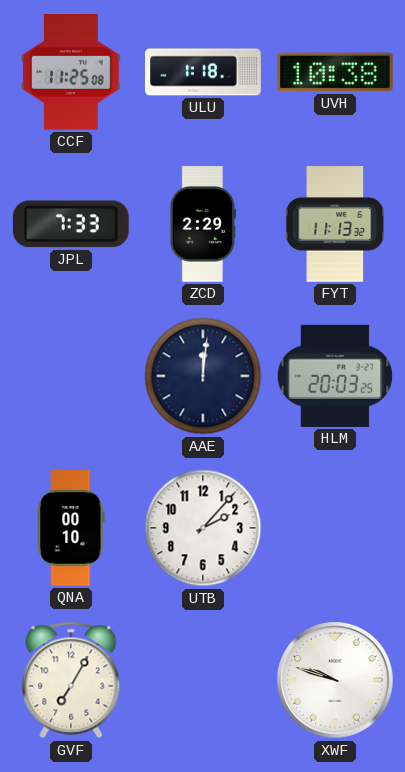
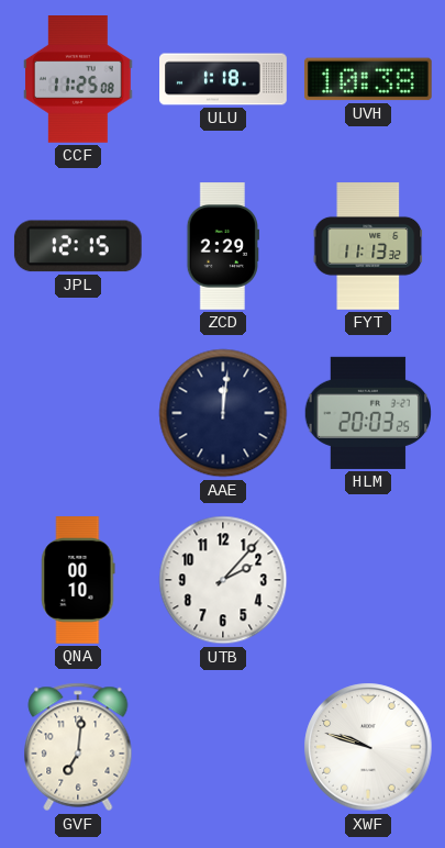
JPL: 7:33 -> 12:15
GVF: 7:05 -> 7:01
